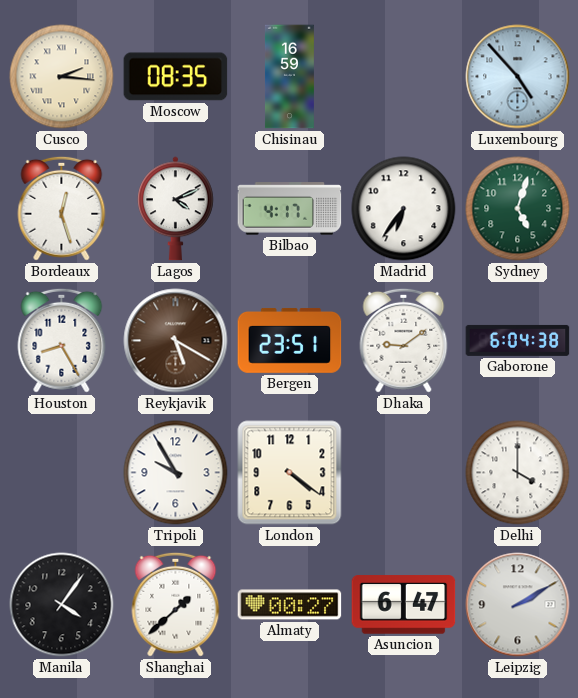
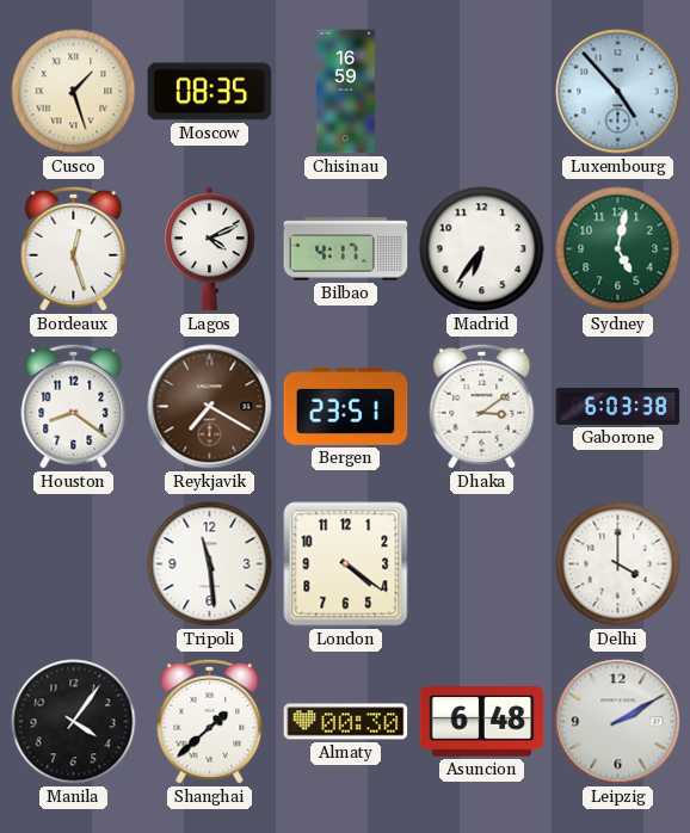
Cusco: 2:16 -> 1:27
Sydney: 5:03 -> 5:02
Houston: 8:25 -> 8:21
Reykjavik: 5:20 -> 7:20
Dhaka: 9:09 -> 3:09
Gaborone: 6:04 -> 6:03
Tripoli: 9:55 -> 11:29
Almaty: 00:27 -> 00:30
Asuncion: 6:47 -> 6:48
